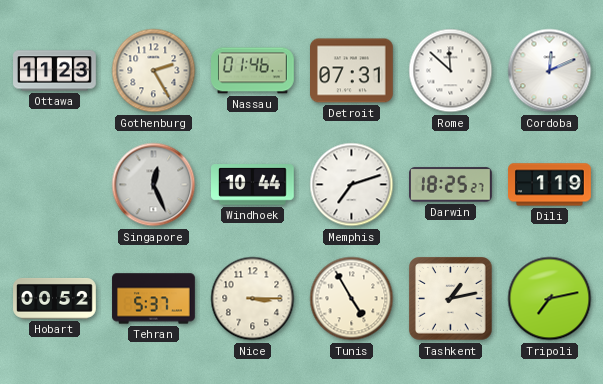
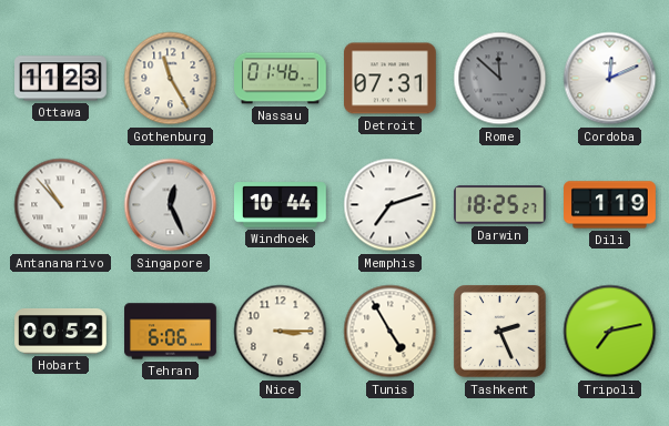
Gothenburg: 2:25 -> 11:25
Rome dial: white -> grey
Antananarivo: none -> 10:53
Tehran: 5:37 -> 6:06
Tashkent: 1:13 -> 2:26
